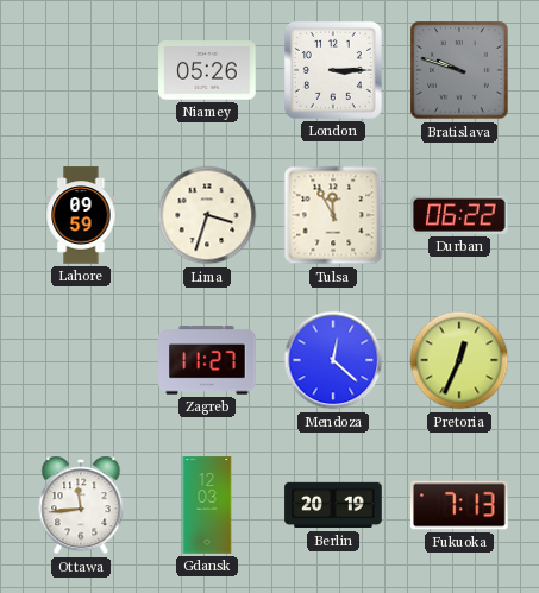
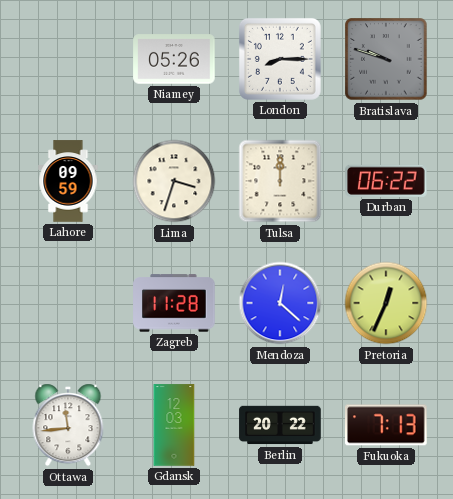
London: 3:15 -> 8:15
Tulsa: 11:55 -> 12:00
Zagreb: 11:27 -> 11:28
Berlin: 20:19 -> 20:22
